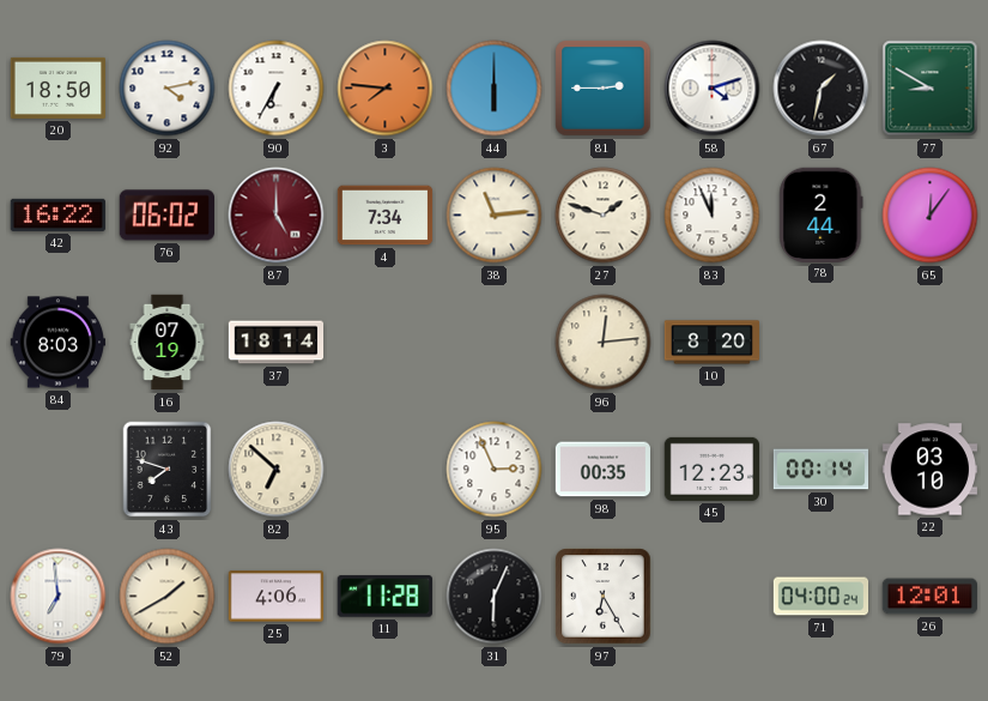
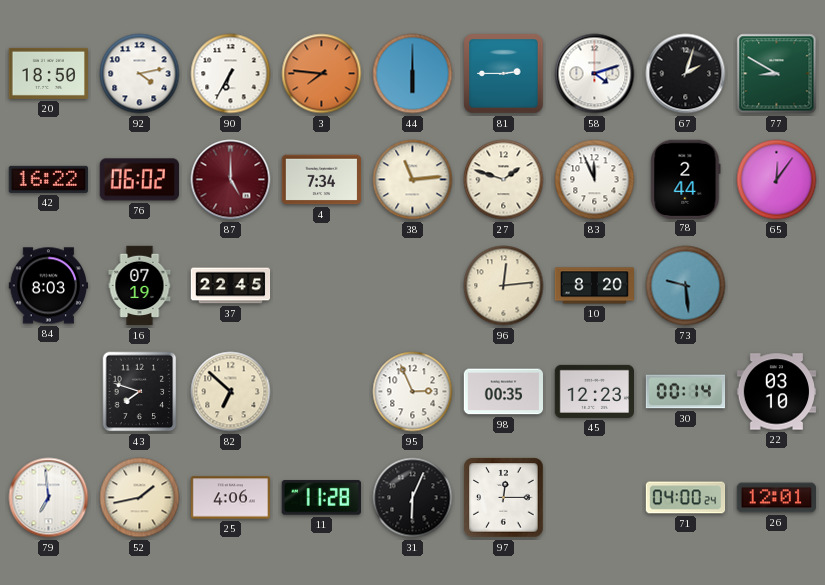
67: 1:32 -> 2:03
37: 18:14 -> 22:45
73: none -> 9:29
52: 1:40 -> 1:43
97: 6:25 -> 12:15
